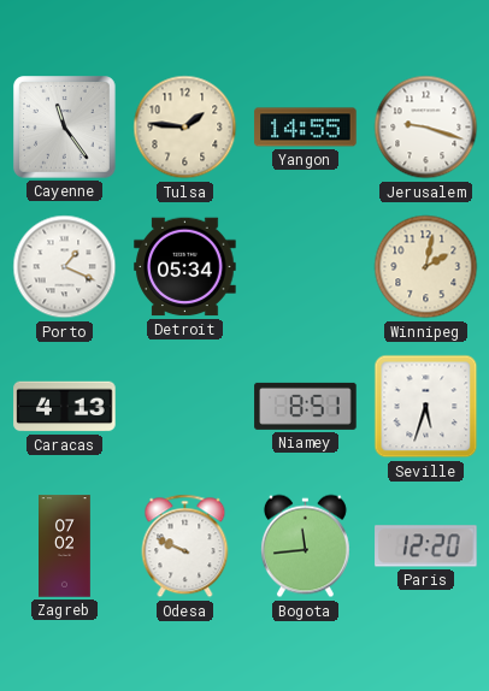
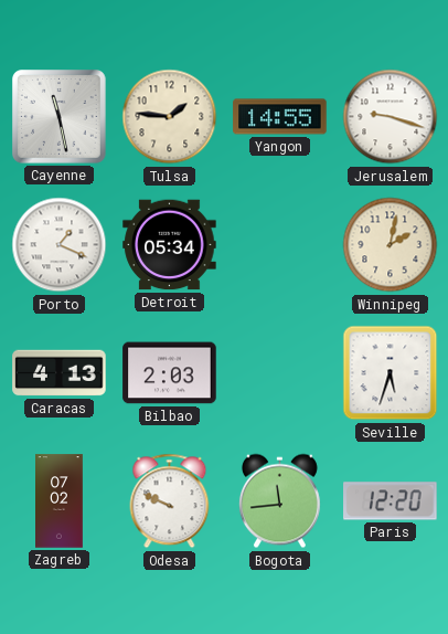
Cayenne: 11:24 -> 11:28
Bilbao: none -> 2:03
Niamey: 8:51 -> none
